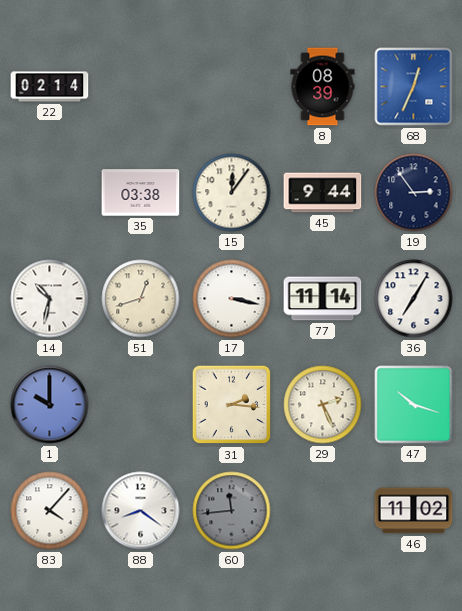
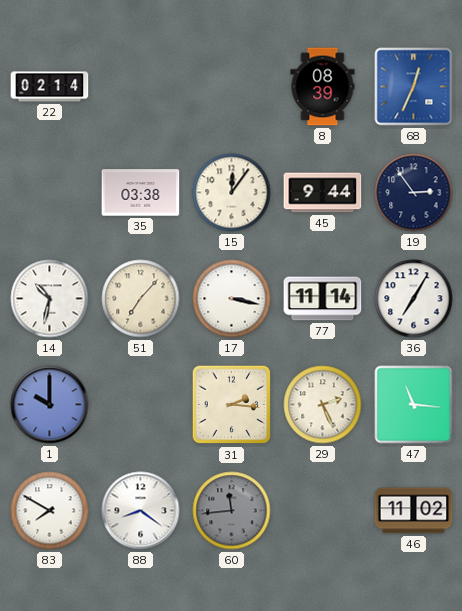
51: 12:42 -> 7:07
47: 10:18 -> 11:16
83: 4:07 -> 7:50
